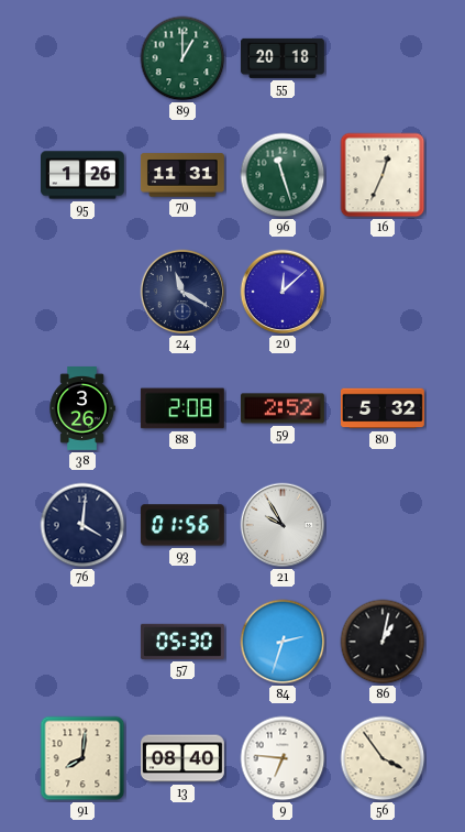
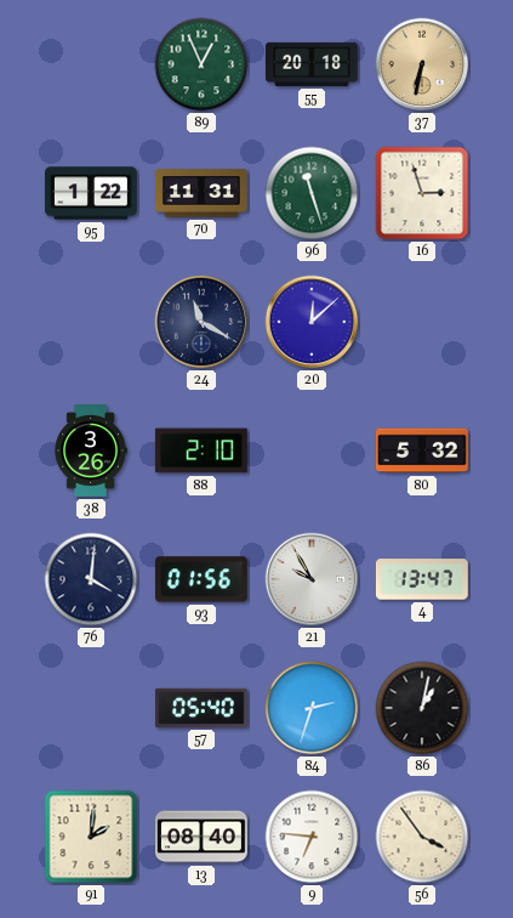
89: 1:00 -> 12:56
37: none -> 6:32
95: 1:26 -> 1:22
16: 12:34 -> 2:57
88: 2:08 -> 2:10
59: 2:52 -> none
4: none -> 13:47
57: 05:30 -> 05:40
91: 8:01 -> 2:01
